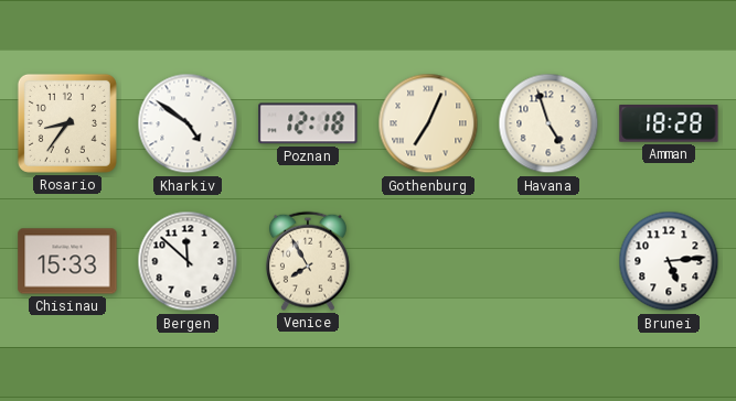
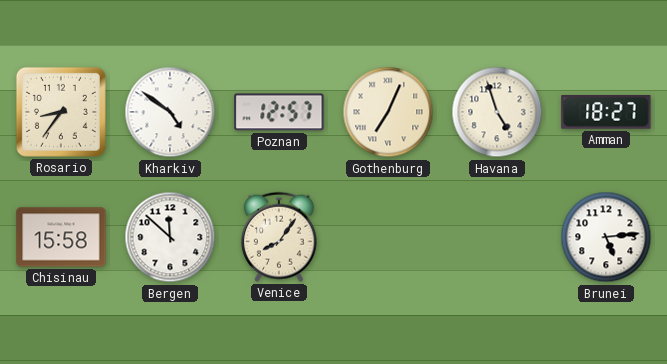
Poznan: 12:18 -> 12:57
Amman: 18:28 -> 18:27
Chisinau: 15:33 -> 15:58
Venice: 7:55 -> 8:06
